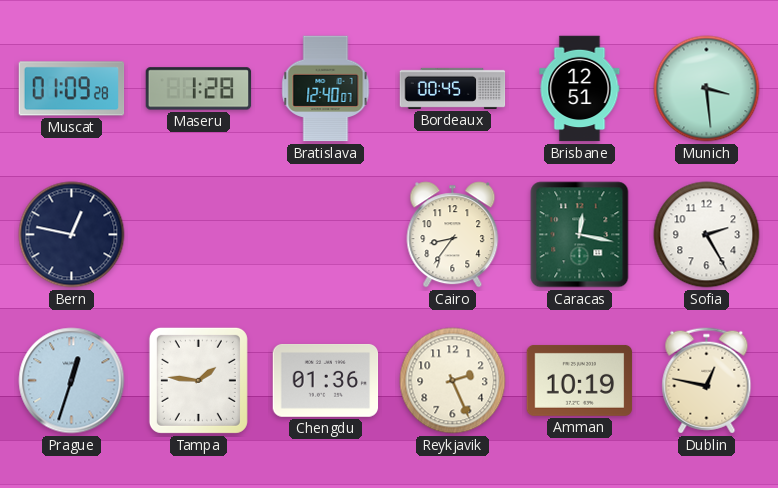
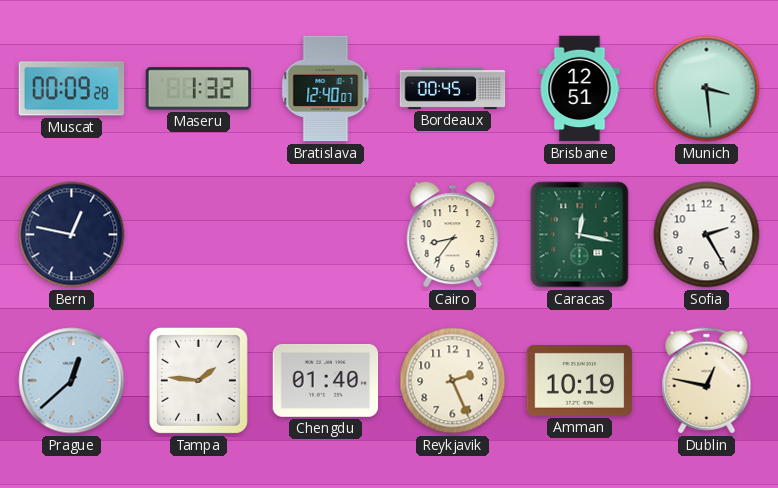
Muscat: 01:09 -> 00:09
Maseru: 1:28 -> 1:32
Prague: 12:33 -> 12:38
Chengdu: 01:36 -> 01:40
